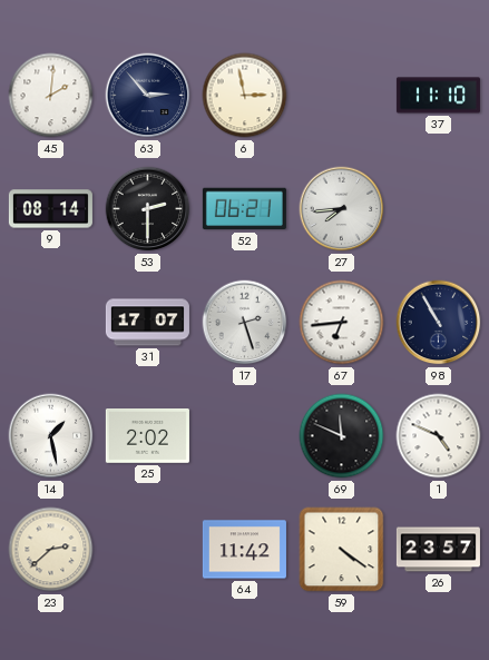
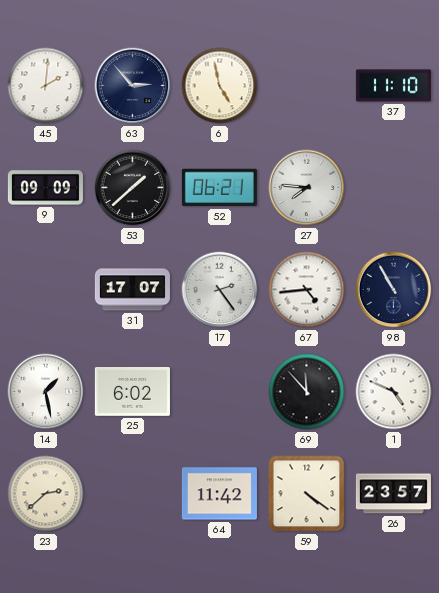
6: 2:58 -> 4:58
9: 08:14 -> 09:09
53: 2:30 -> 1:38
27: 7:44 -> 7:46
17: 2:27 -> 2:24
67: 6:44 -> 4:44
25: 2:02 -> 6:02
69: 11:49 -> 11:53
